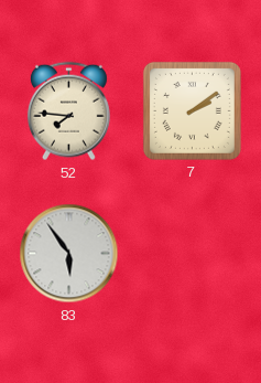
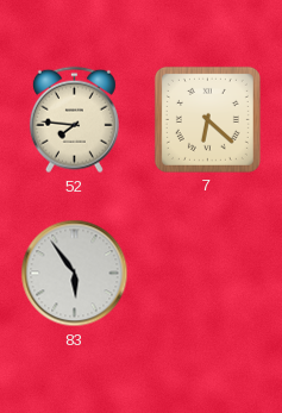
7: 2:09 -> 6:22
